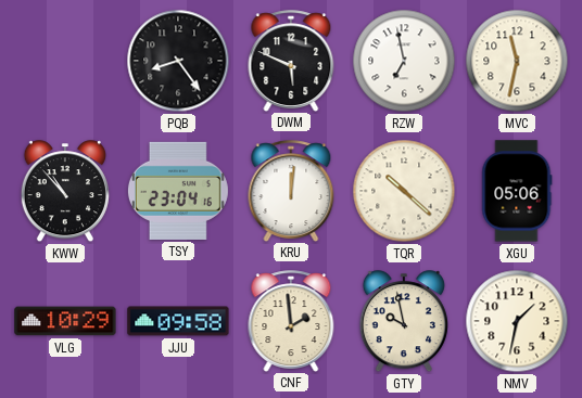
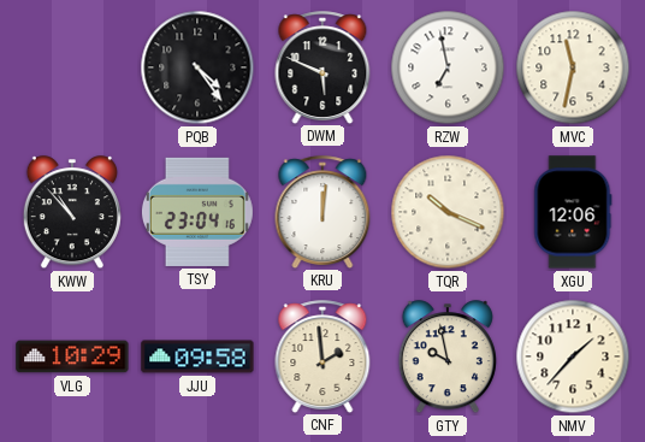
PQB: 8:24 -> 4:24
TQR: 10:22 -> 10:19
XGU: 05:06 -> 12:06
NMV: 1:32 -> 1:37
